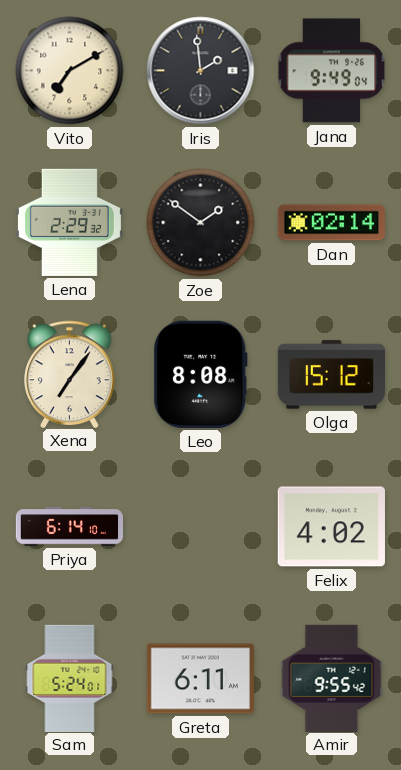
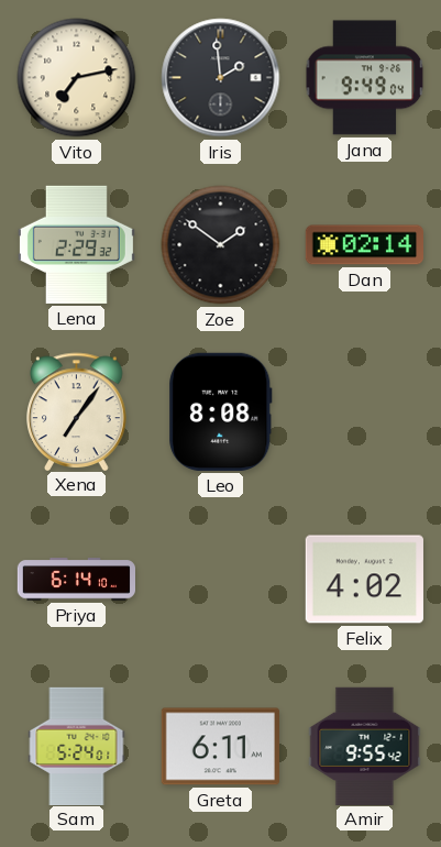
Vito: 7:10 -> 7:13
Olga: 15:12 -> none
